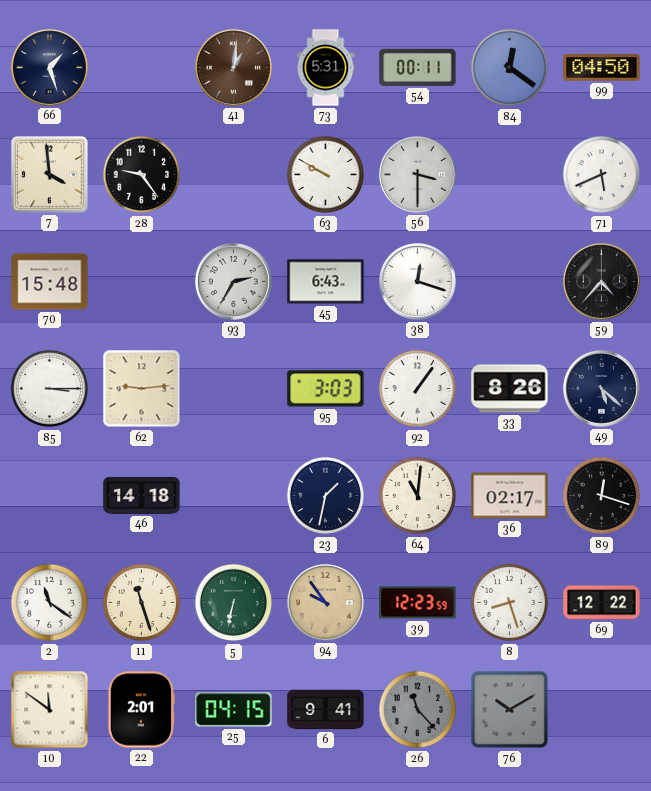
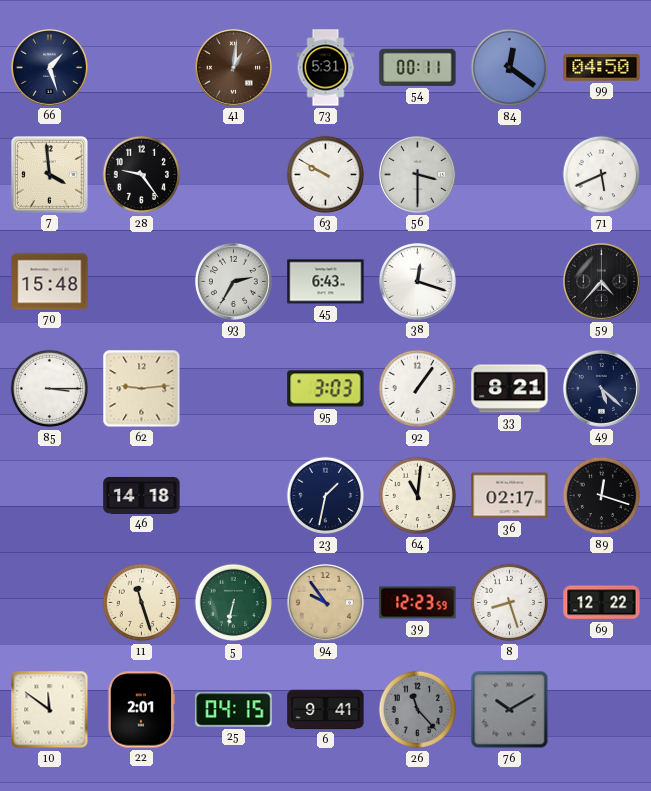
33: 8:26 -> 8:21
2: 11:21 -> none
